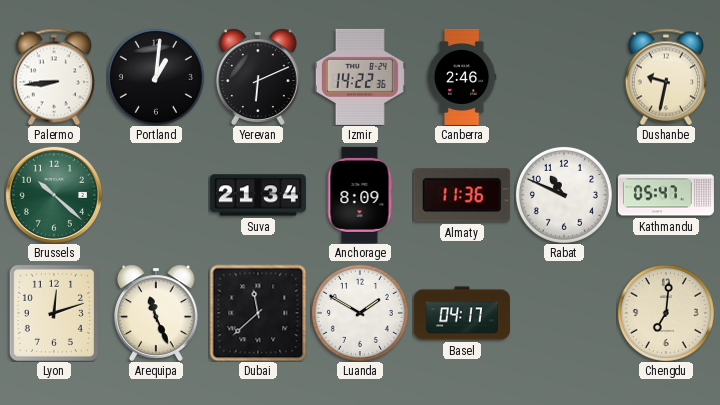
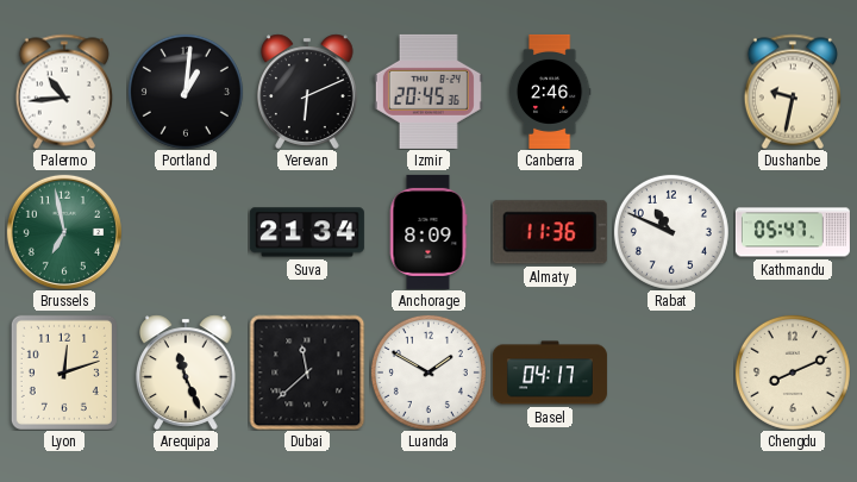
Palermo: 8:44 -> 10:44
Izmir: 14:22 -> 20:45
Brussels: 10:22 -> 6:58
Chengdu: 7:01 -> 8:11
